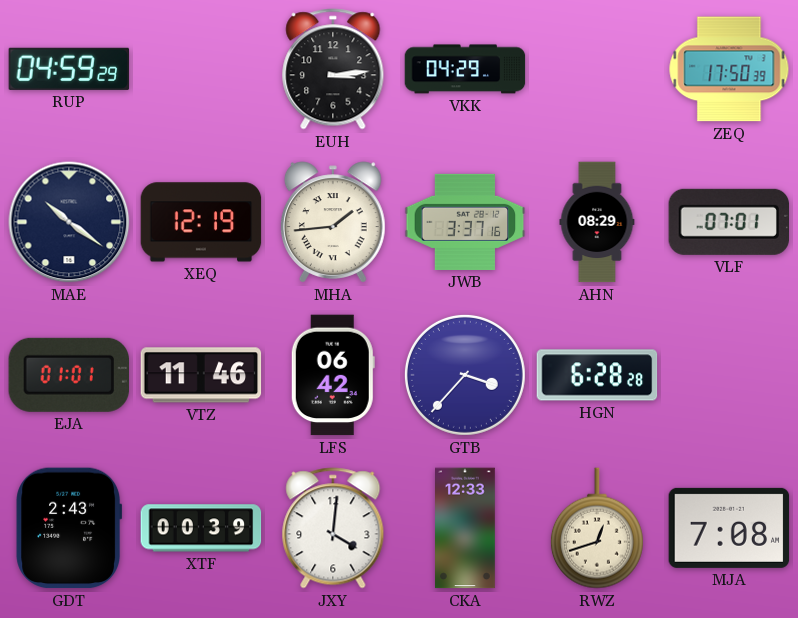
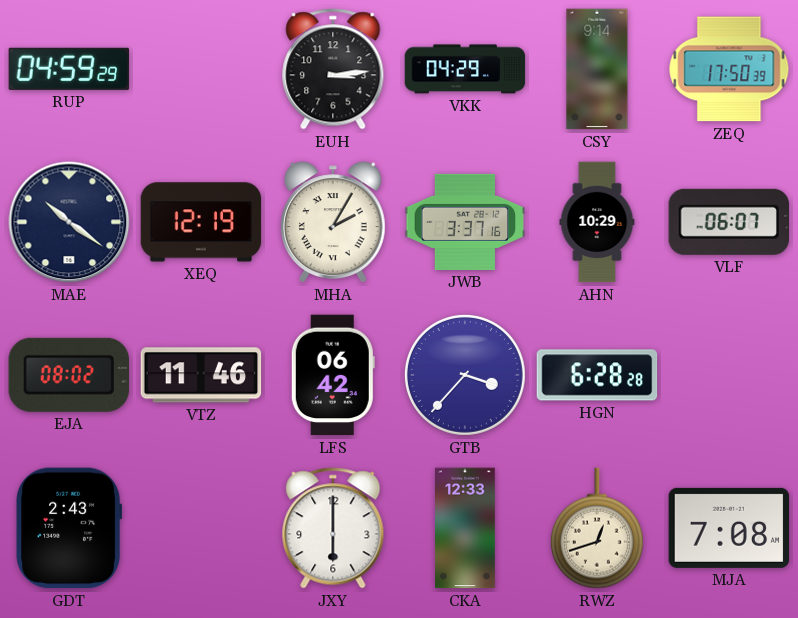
CSY: none -> 9:14
MHA: 1:44 -> 2:05
AHN: 08:29 -> 10:29
VLF: 07:01 -> 06:07
EJA: 01:01 -> 08:02
XTF: 00:39 -> none
JXY: 4:01 -> 6:00
